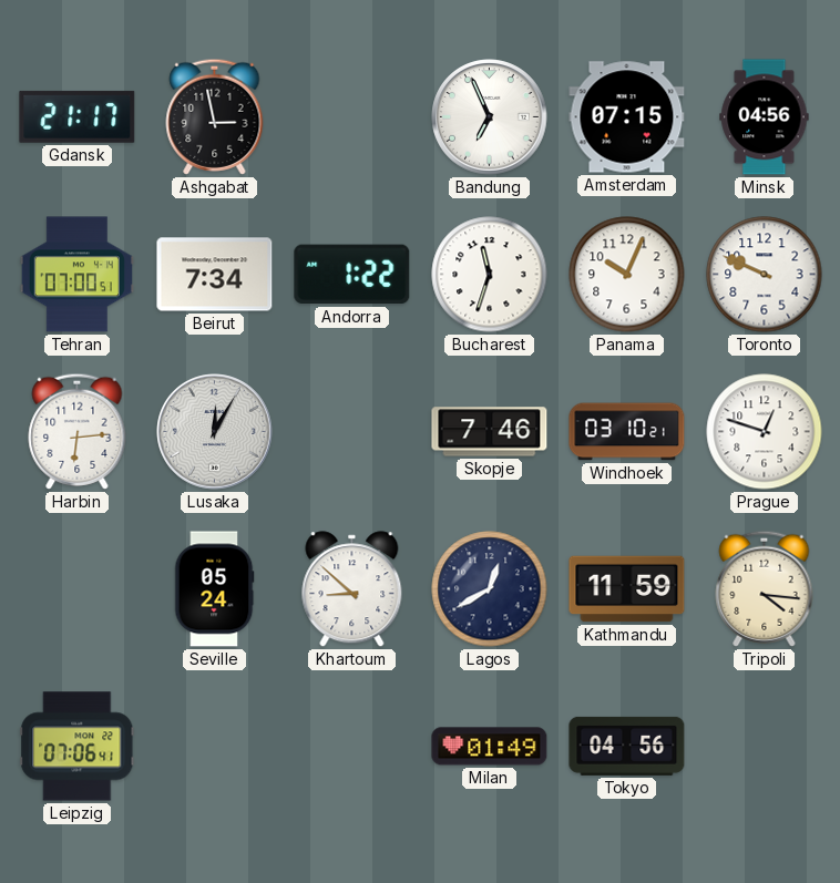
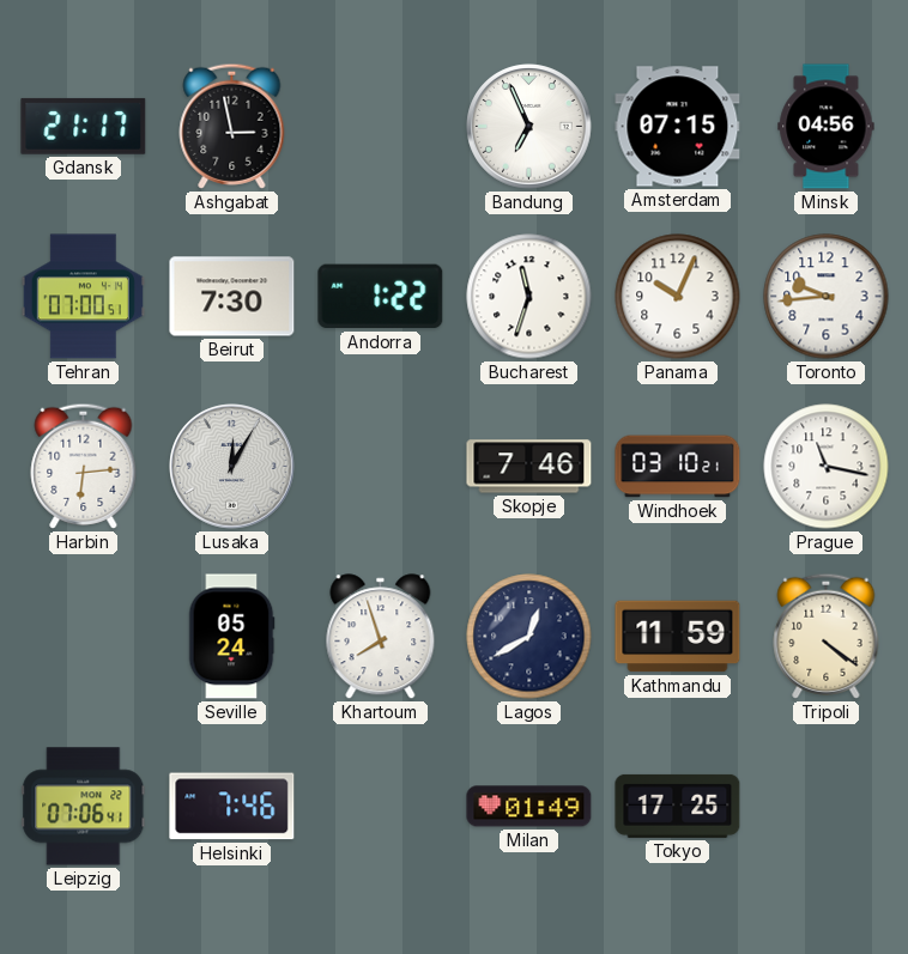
Beirut: 7:34 -> 7:30
Toronto: 9:49 -> 9:44
Prague: 12:48 -> 11:17
Khartoum: 8:52 -> 7:57
Tripoli: 4:16 -> 4:21
Helsinki: none -> 7:46
Tokyo: 04:56 -> 17:25
